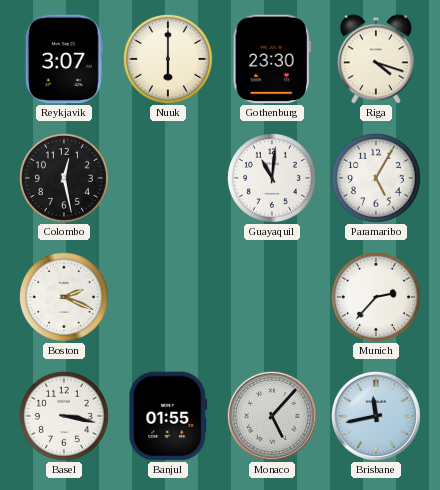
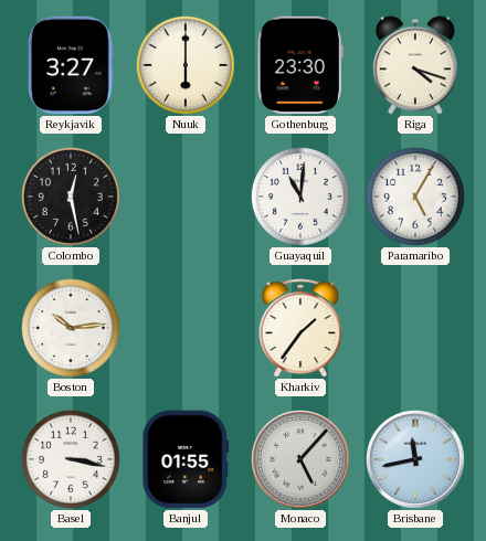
Reykjavik: 3:07 -> 3:27
Boston: 2:19 -> 10:14
Kharkiv: none -> 1:36
Munich: 2:37 -> none
